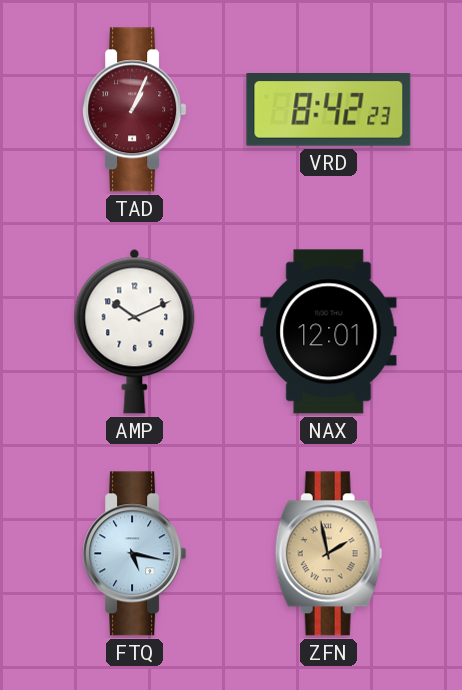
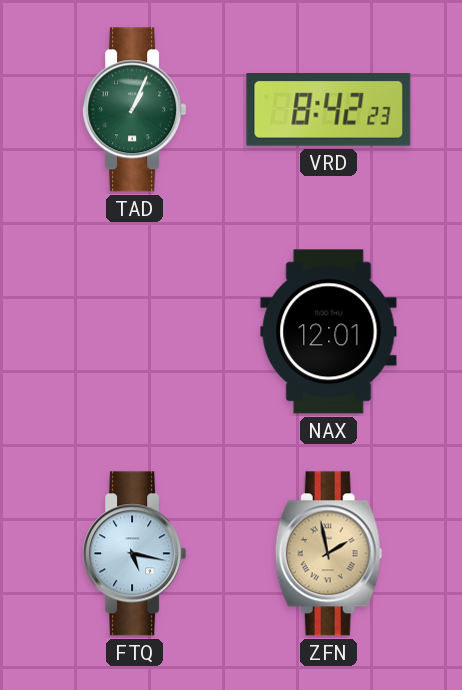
TAD dial: burgundy -> green
AMP: 10:11 -> none
